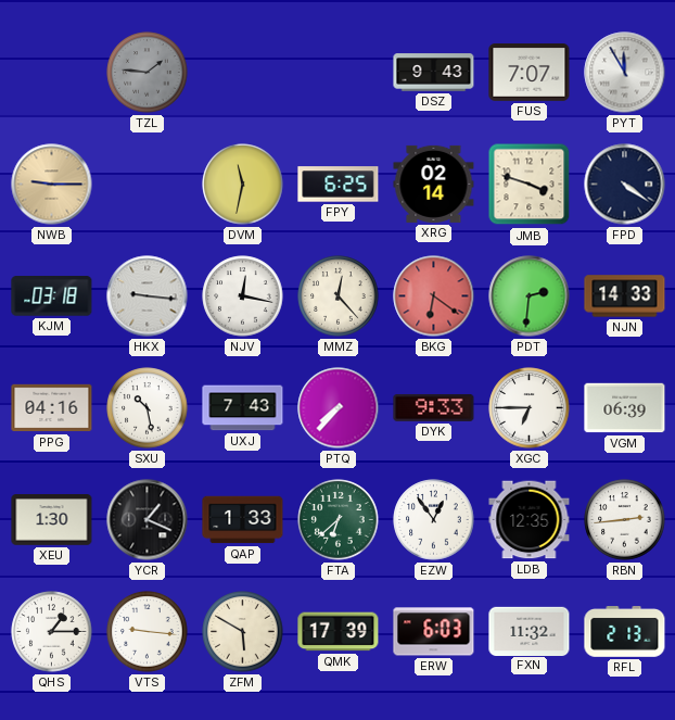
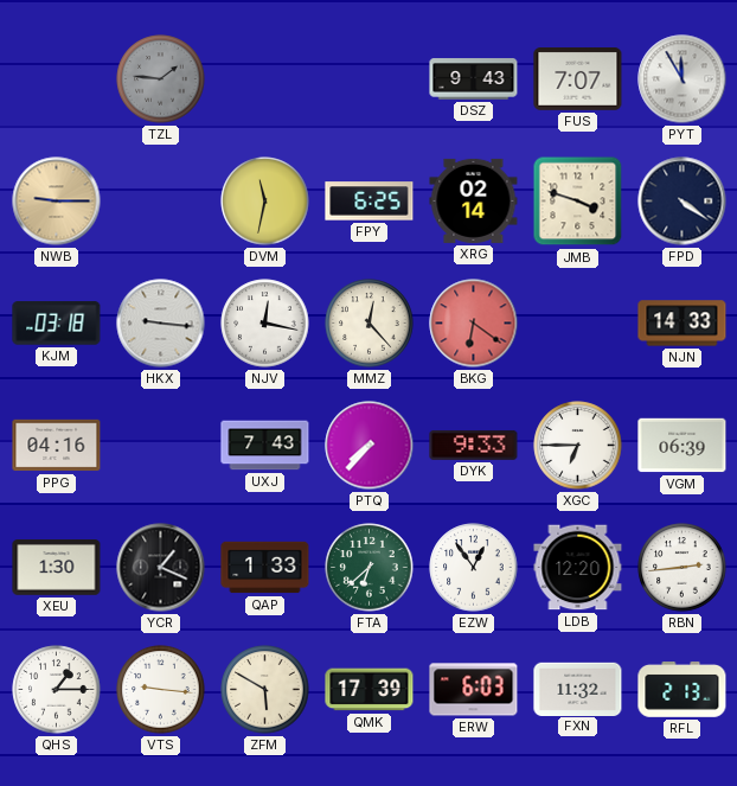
PDT: 2:31 -> none
SXU: 10:28 -> none
LDB: 12:35 -> 12:20
